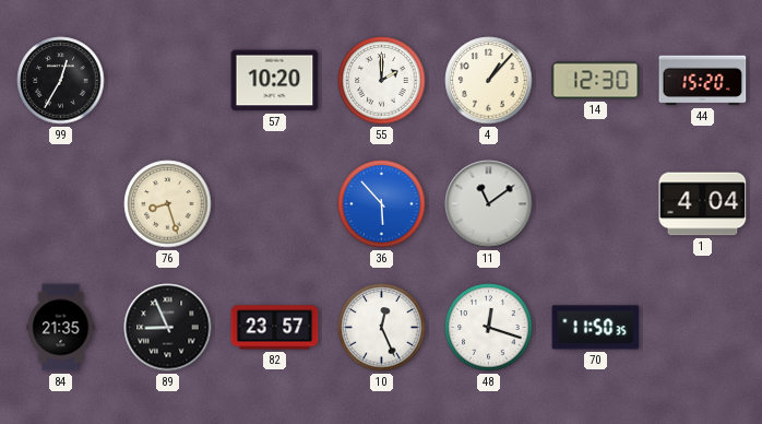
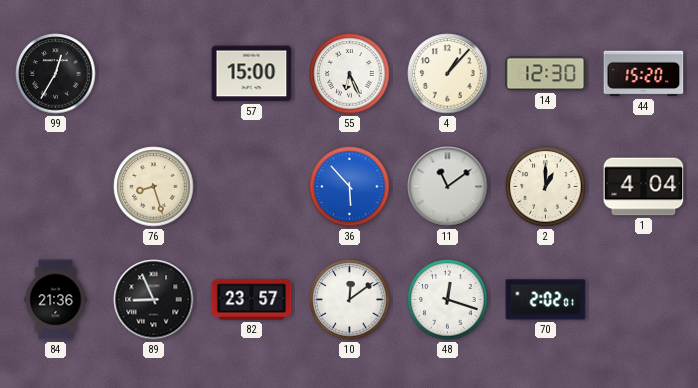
57: 10:20 -> 15:00
55: 2:00 -> 6:26
2: none -> 1:00
84: 21:35 -> 21:36
10: 12:26 -> 12:09
70: 11:50 -> 2:02
